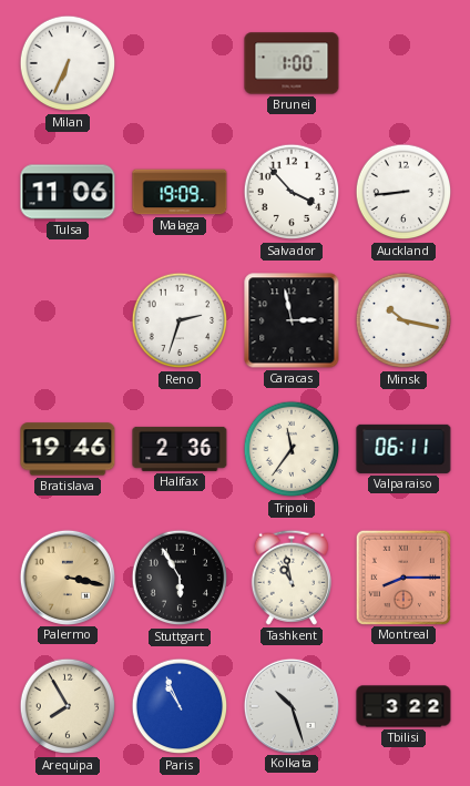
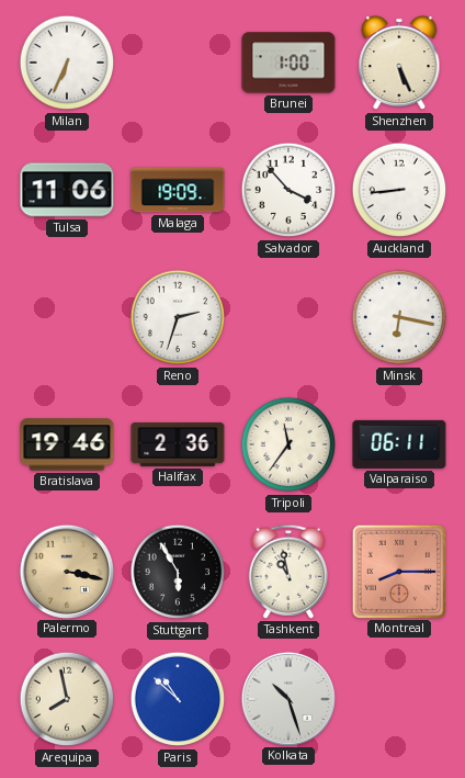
Shenzhen: none -> 5:26
Caracas: 2:58 -> none
Minsk: 10:17 -> 6:17
Arequipa: 7:55 -> 7:58
Paris: 10:56 -> 10:52
Tbilisi: 3:22 -> none
